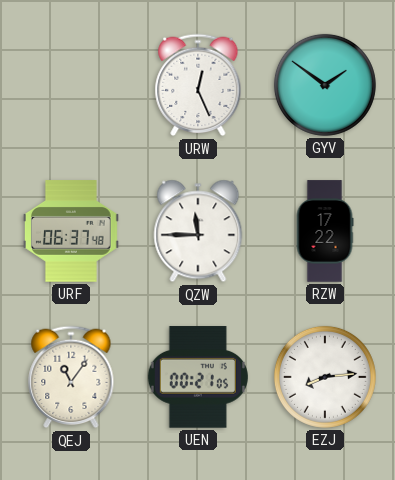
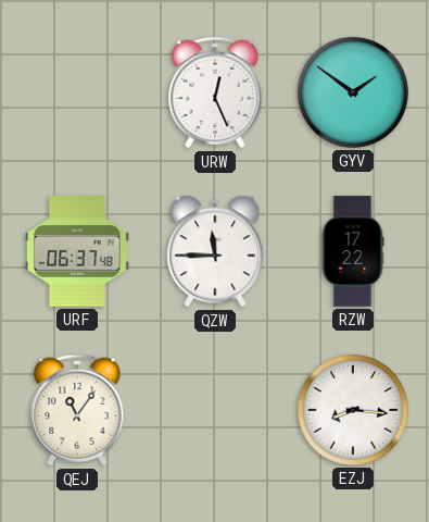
UEN: 00:21 -> none
EZJ: 8:14 -> 8:16
